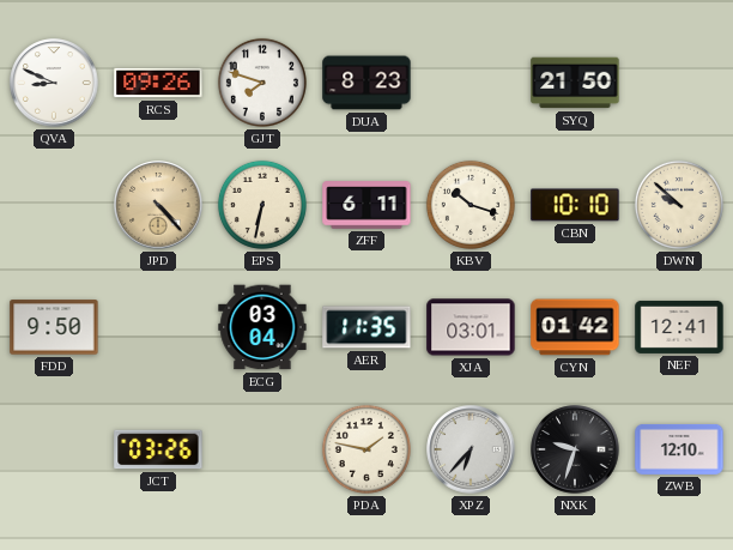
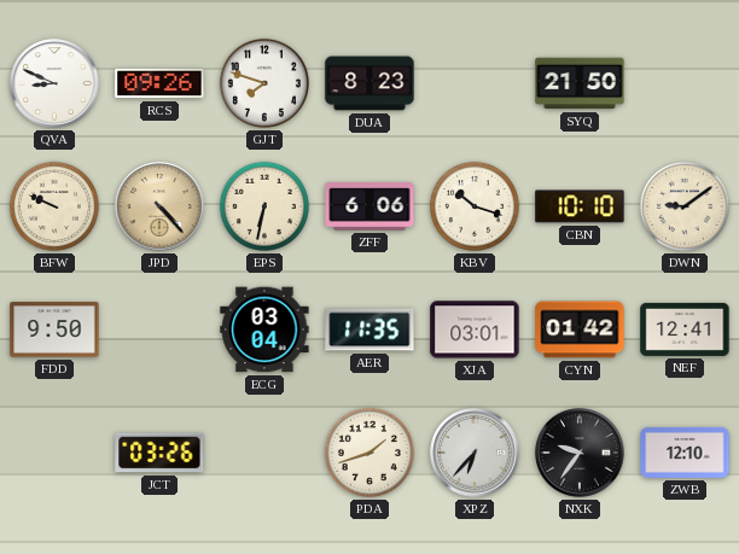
BFW: none -> 9:49
ZFF: 6:11 -> 6:06
DWN: 9:52 -> 9:09
PDA: 1:47 -> 1:42
NXK: 9:33 -> 9:36
